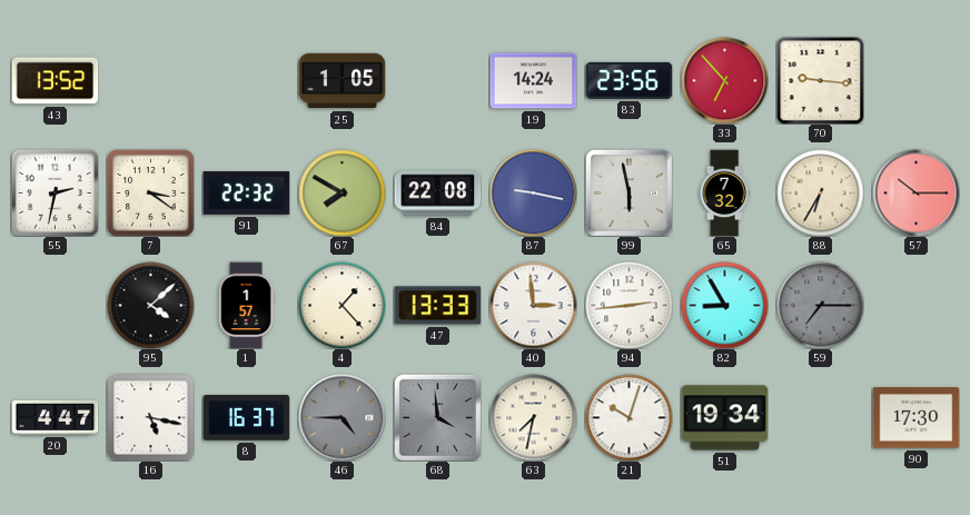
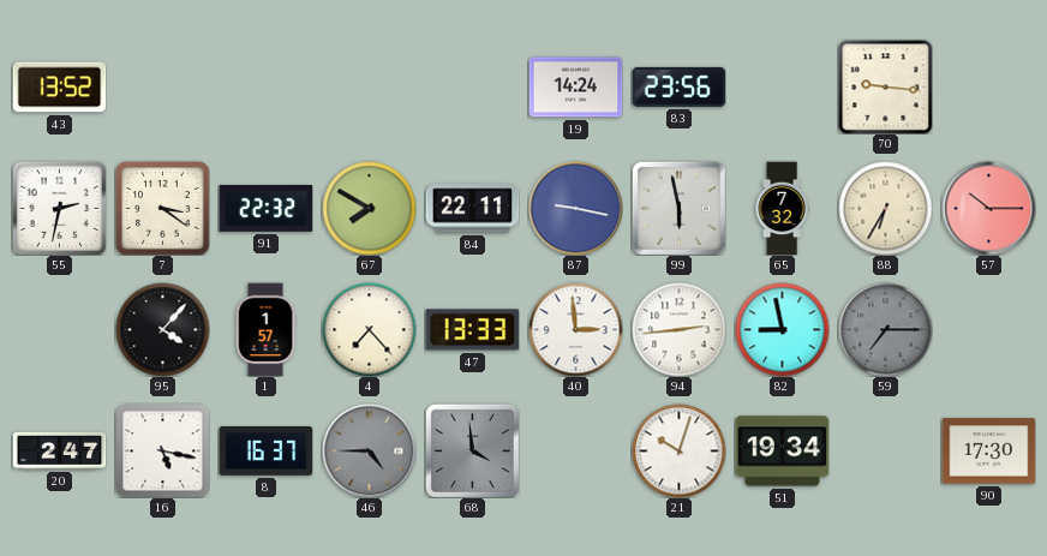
25: 1:05 -> none
33: 6:53 -> none
84: 22:08 -> 22:11
95: 4:08 -> 4:07
4: 1:23 -> 7:23
82: 8:55 -> 8:58
20: 4:47 -> 2:47
63: 7:32 -> none
